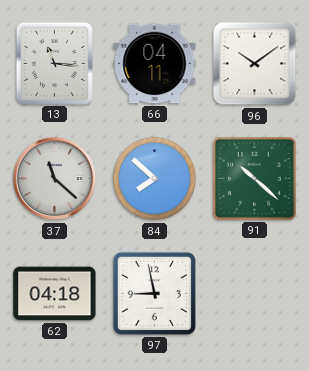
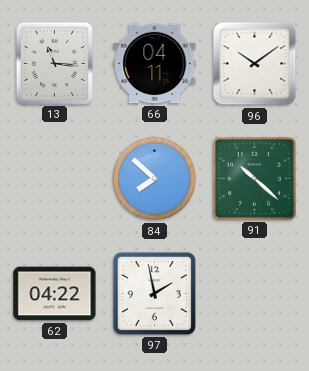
37: 11:22 -> none
62: 04:18 -> 04:22
97: 8:58 -> 1:58
